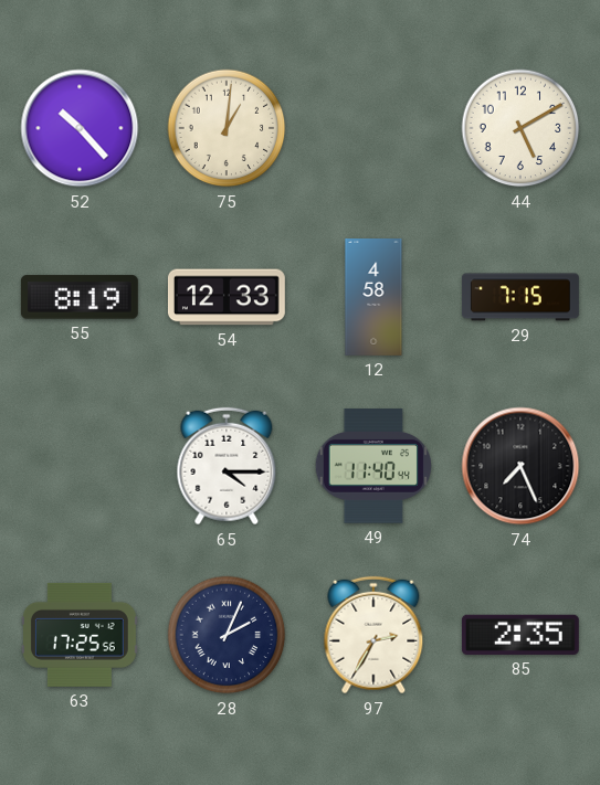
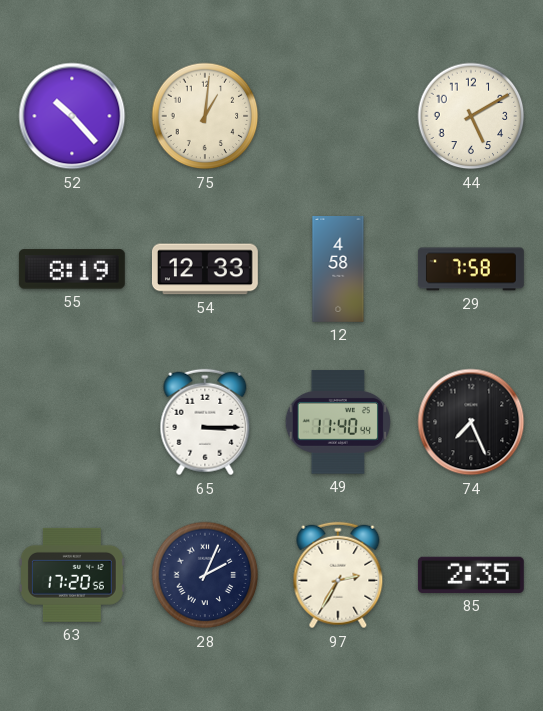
29: 7:15 -> 7:58
65: 4:15 -> 3:15
63: 17:25 -> 17:20
